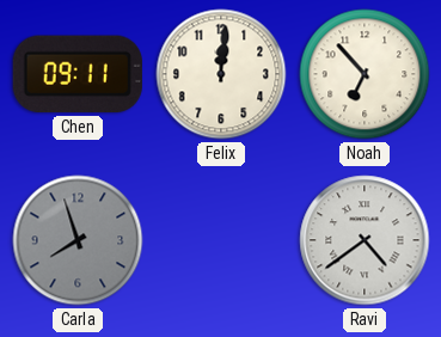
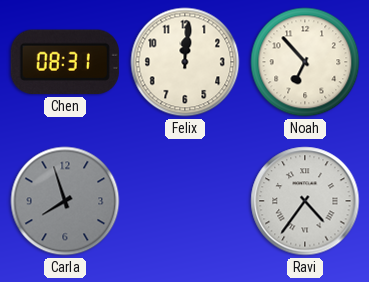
Chen: 09:11 -> 08:31
Ravi: 4:39 -> 4:36
